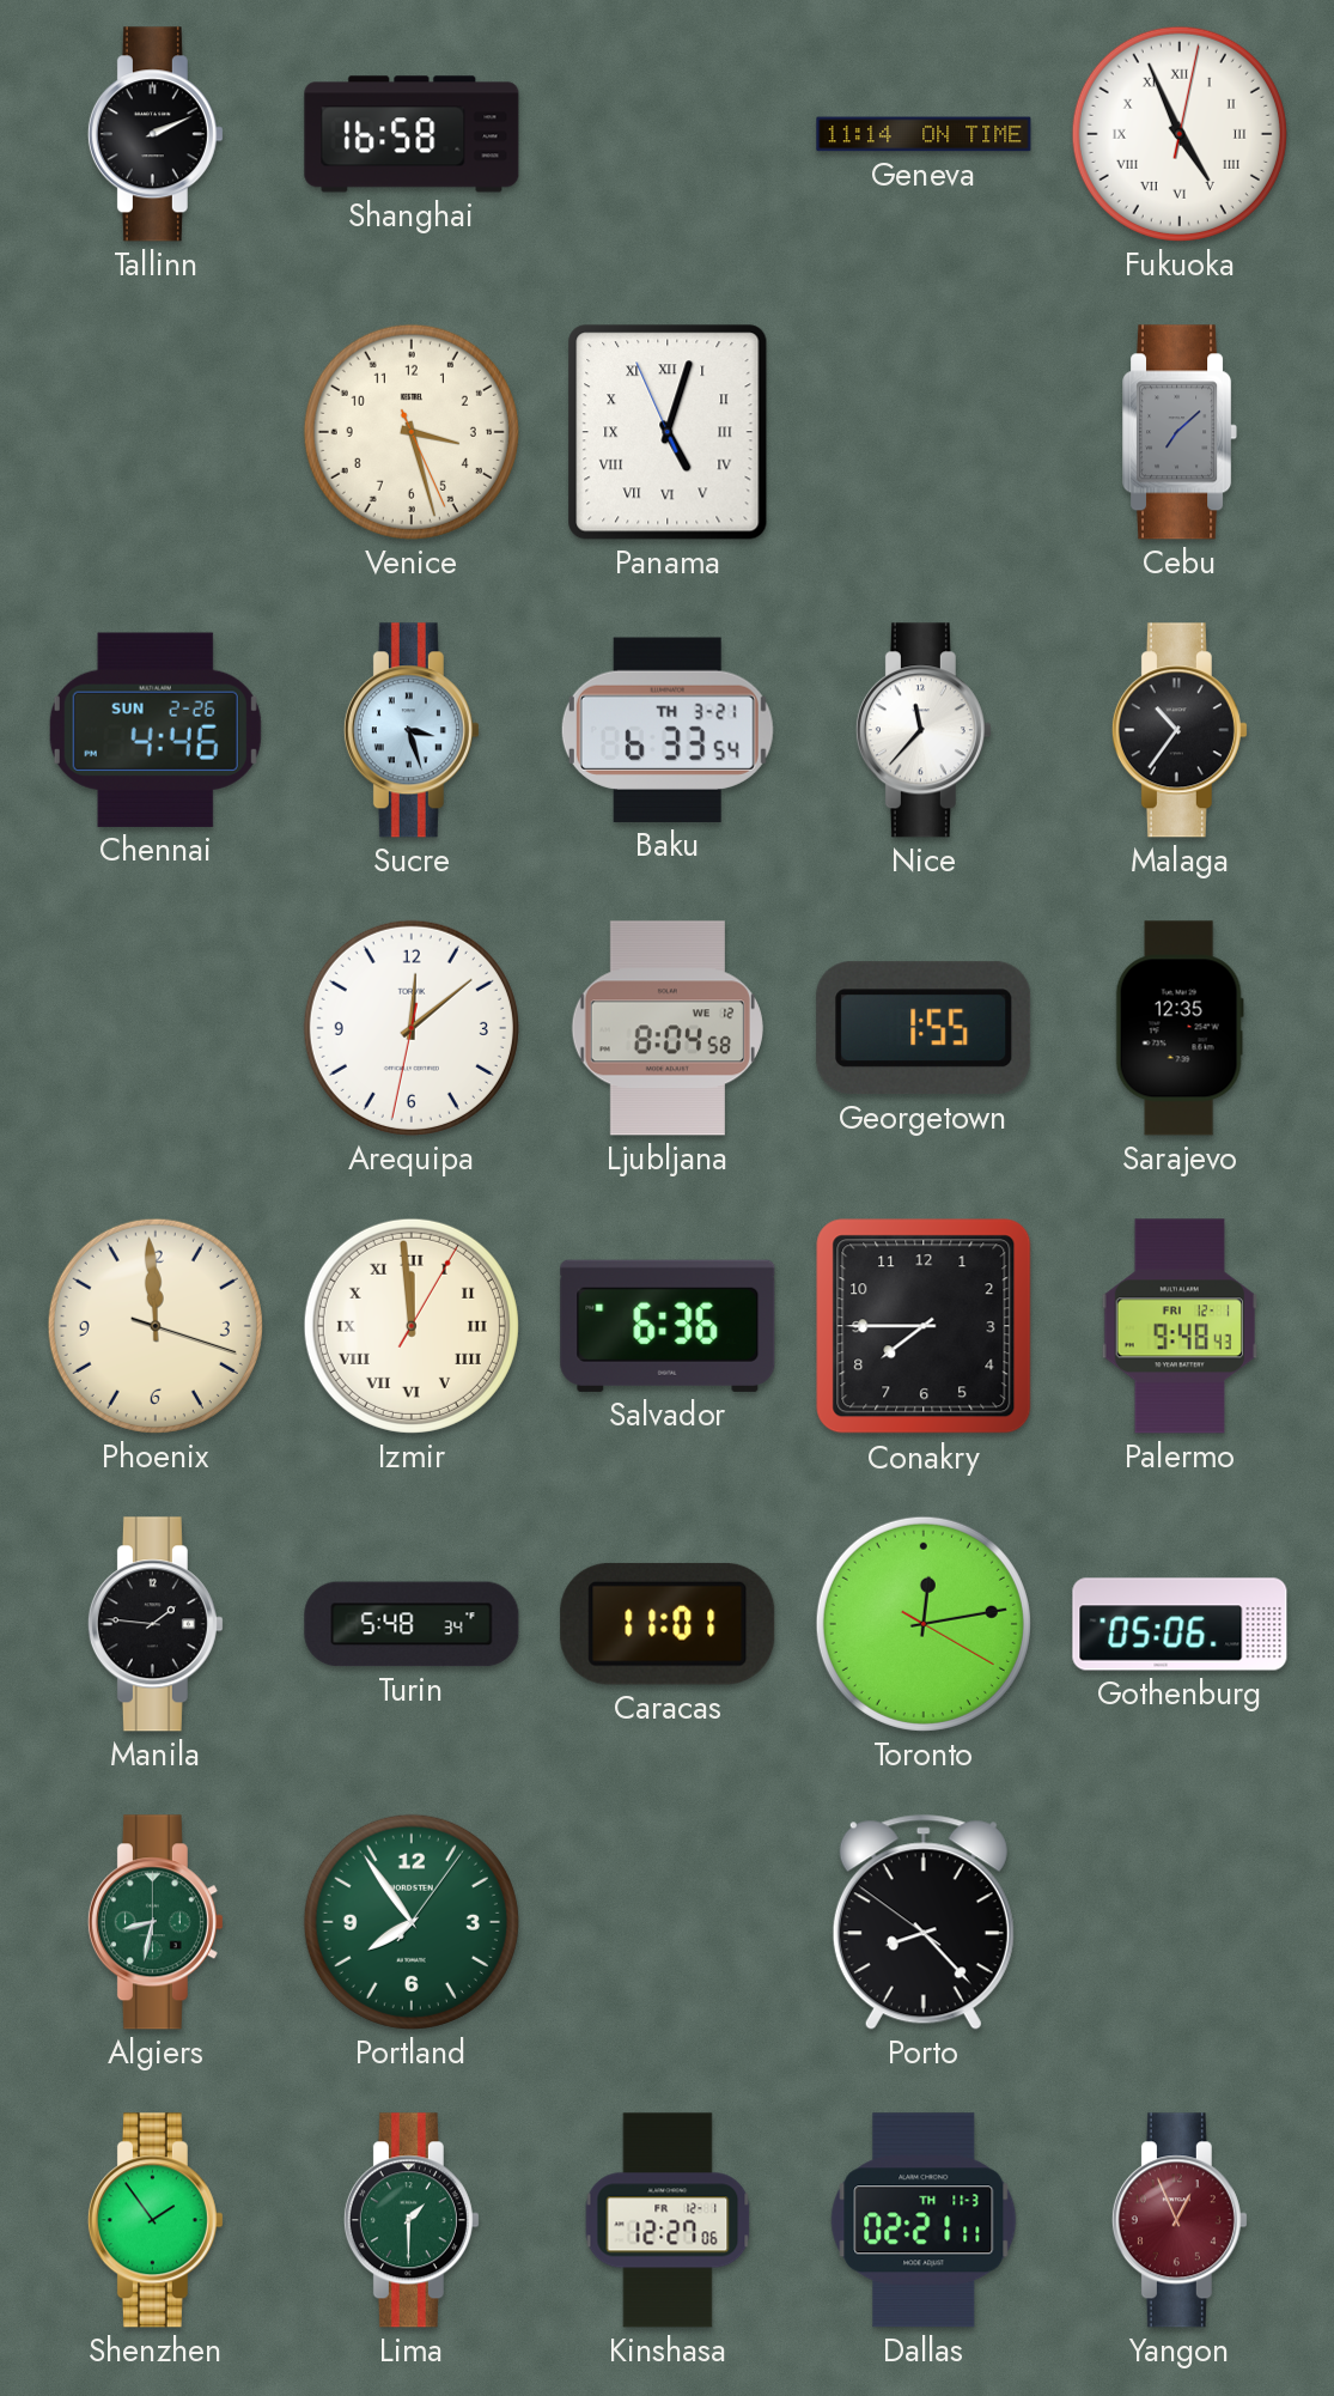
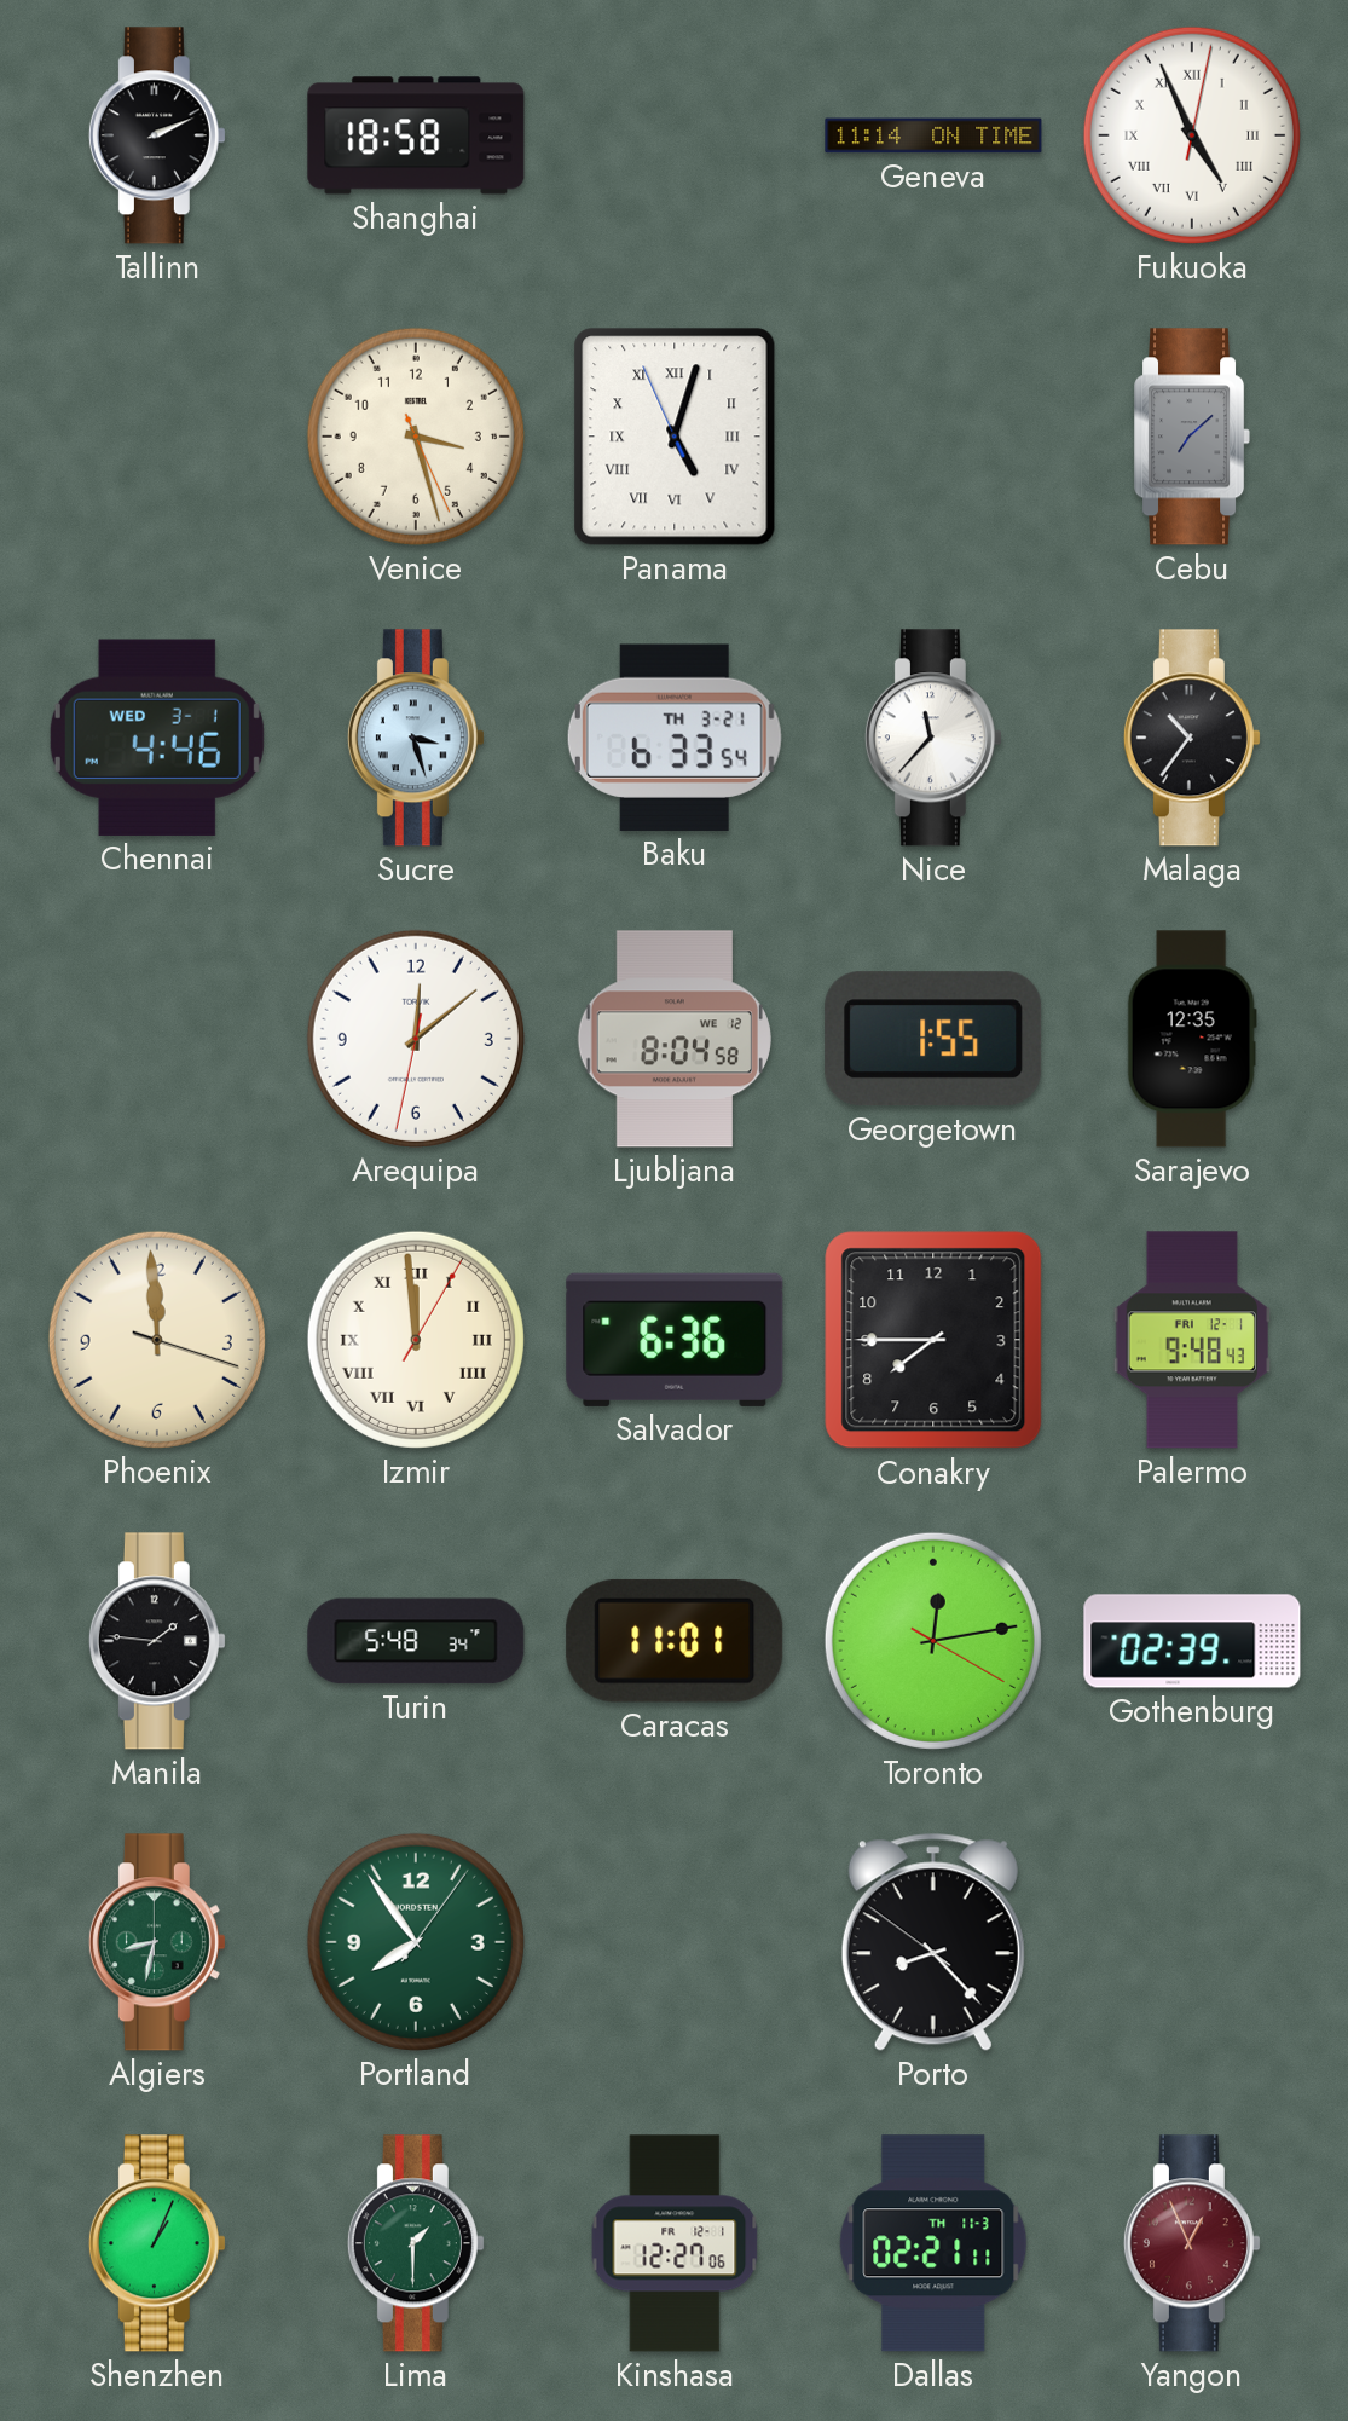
Shanghai: 16:58 -> 18:58
Chennai date: SUN 2-26 -> WED 3-1
Gothenburg: 05:06 -> 02:39
Shenzhen: 1:54 -> 1:04
